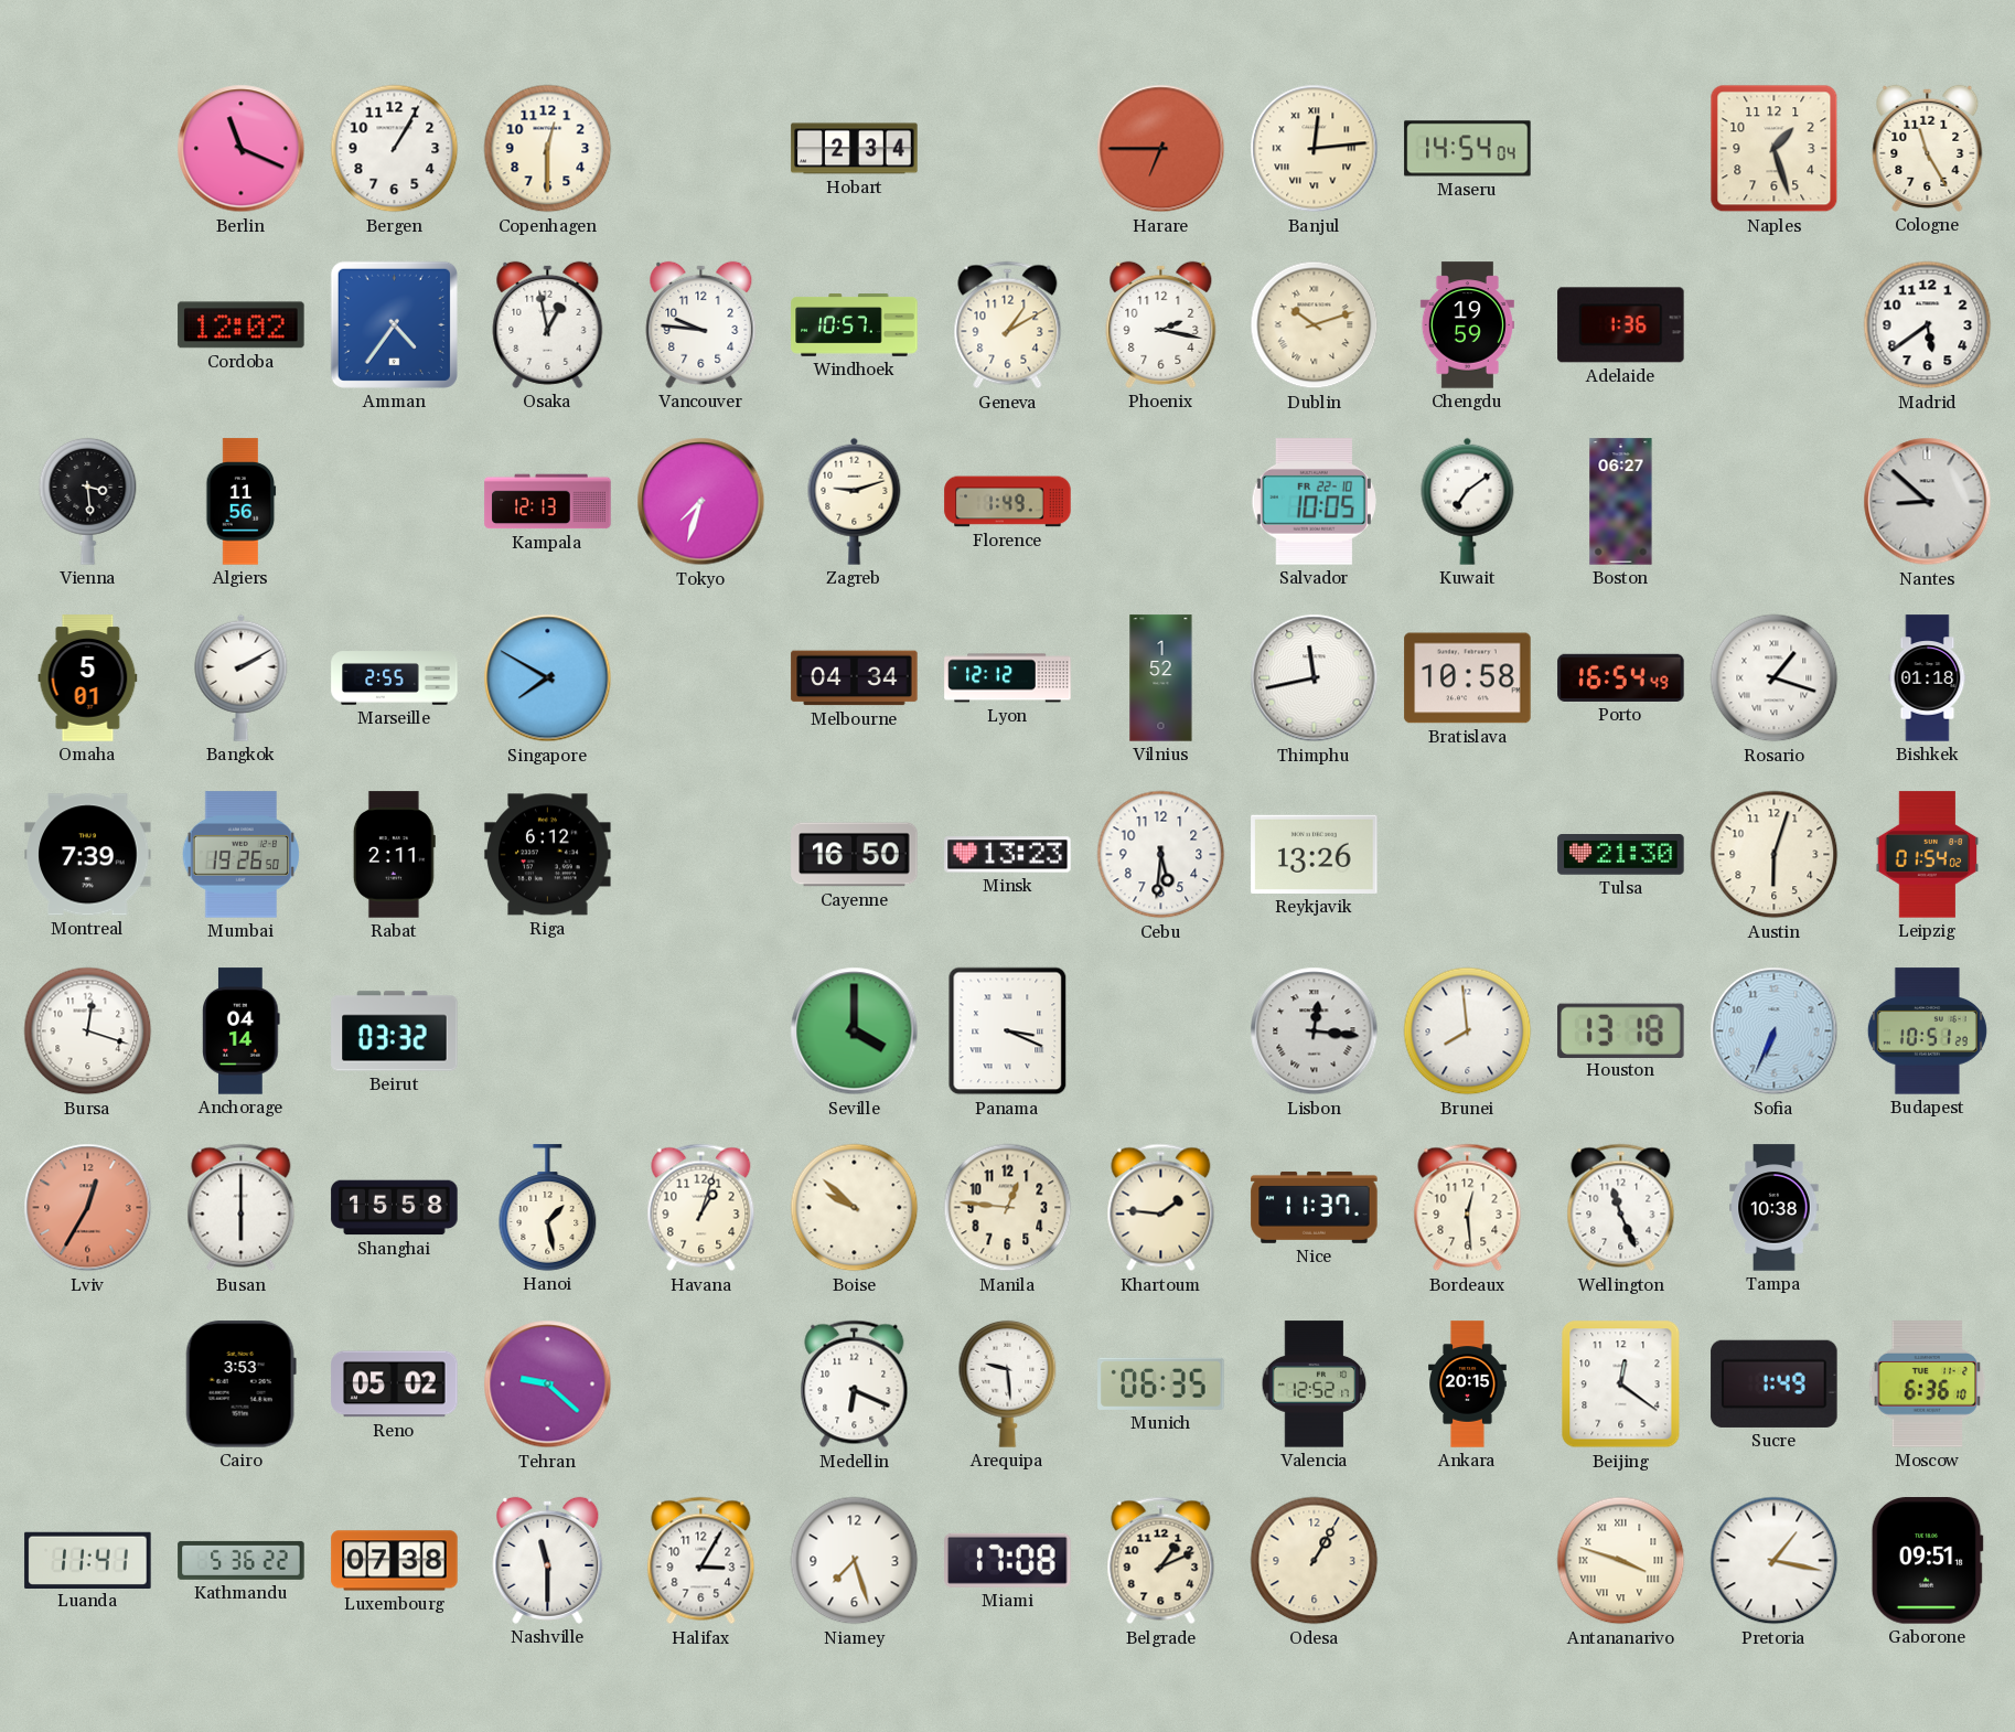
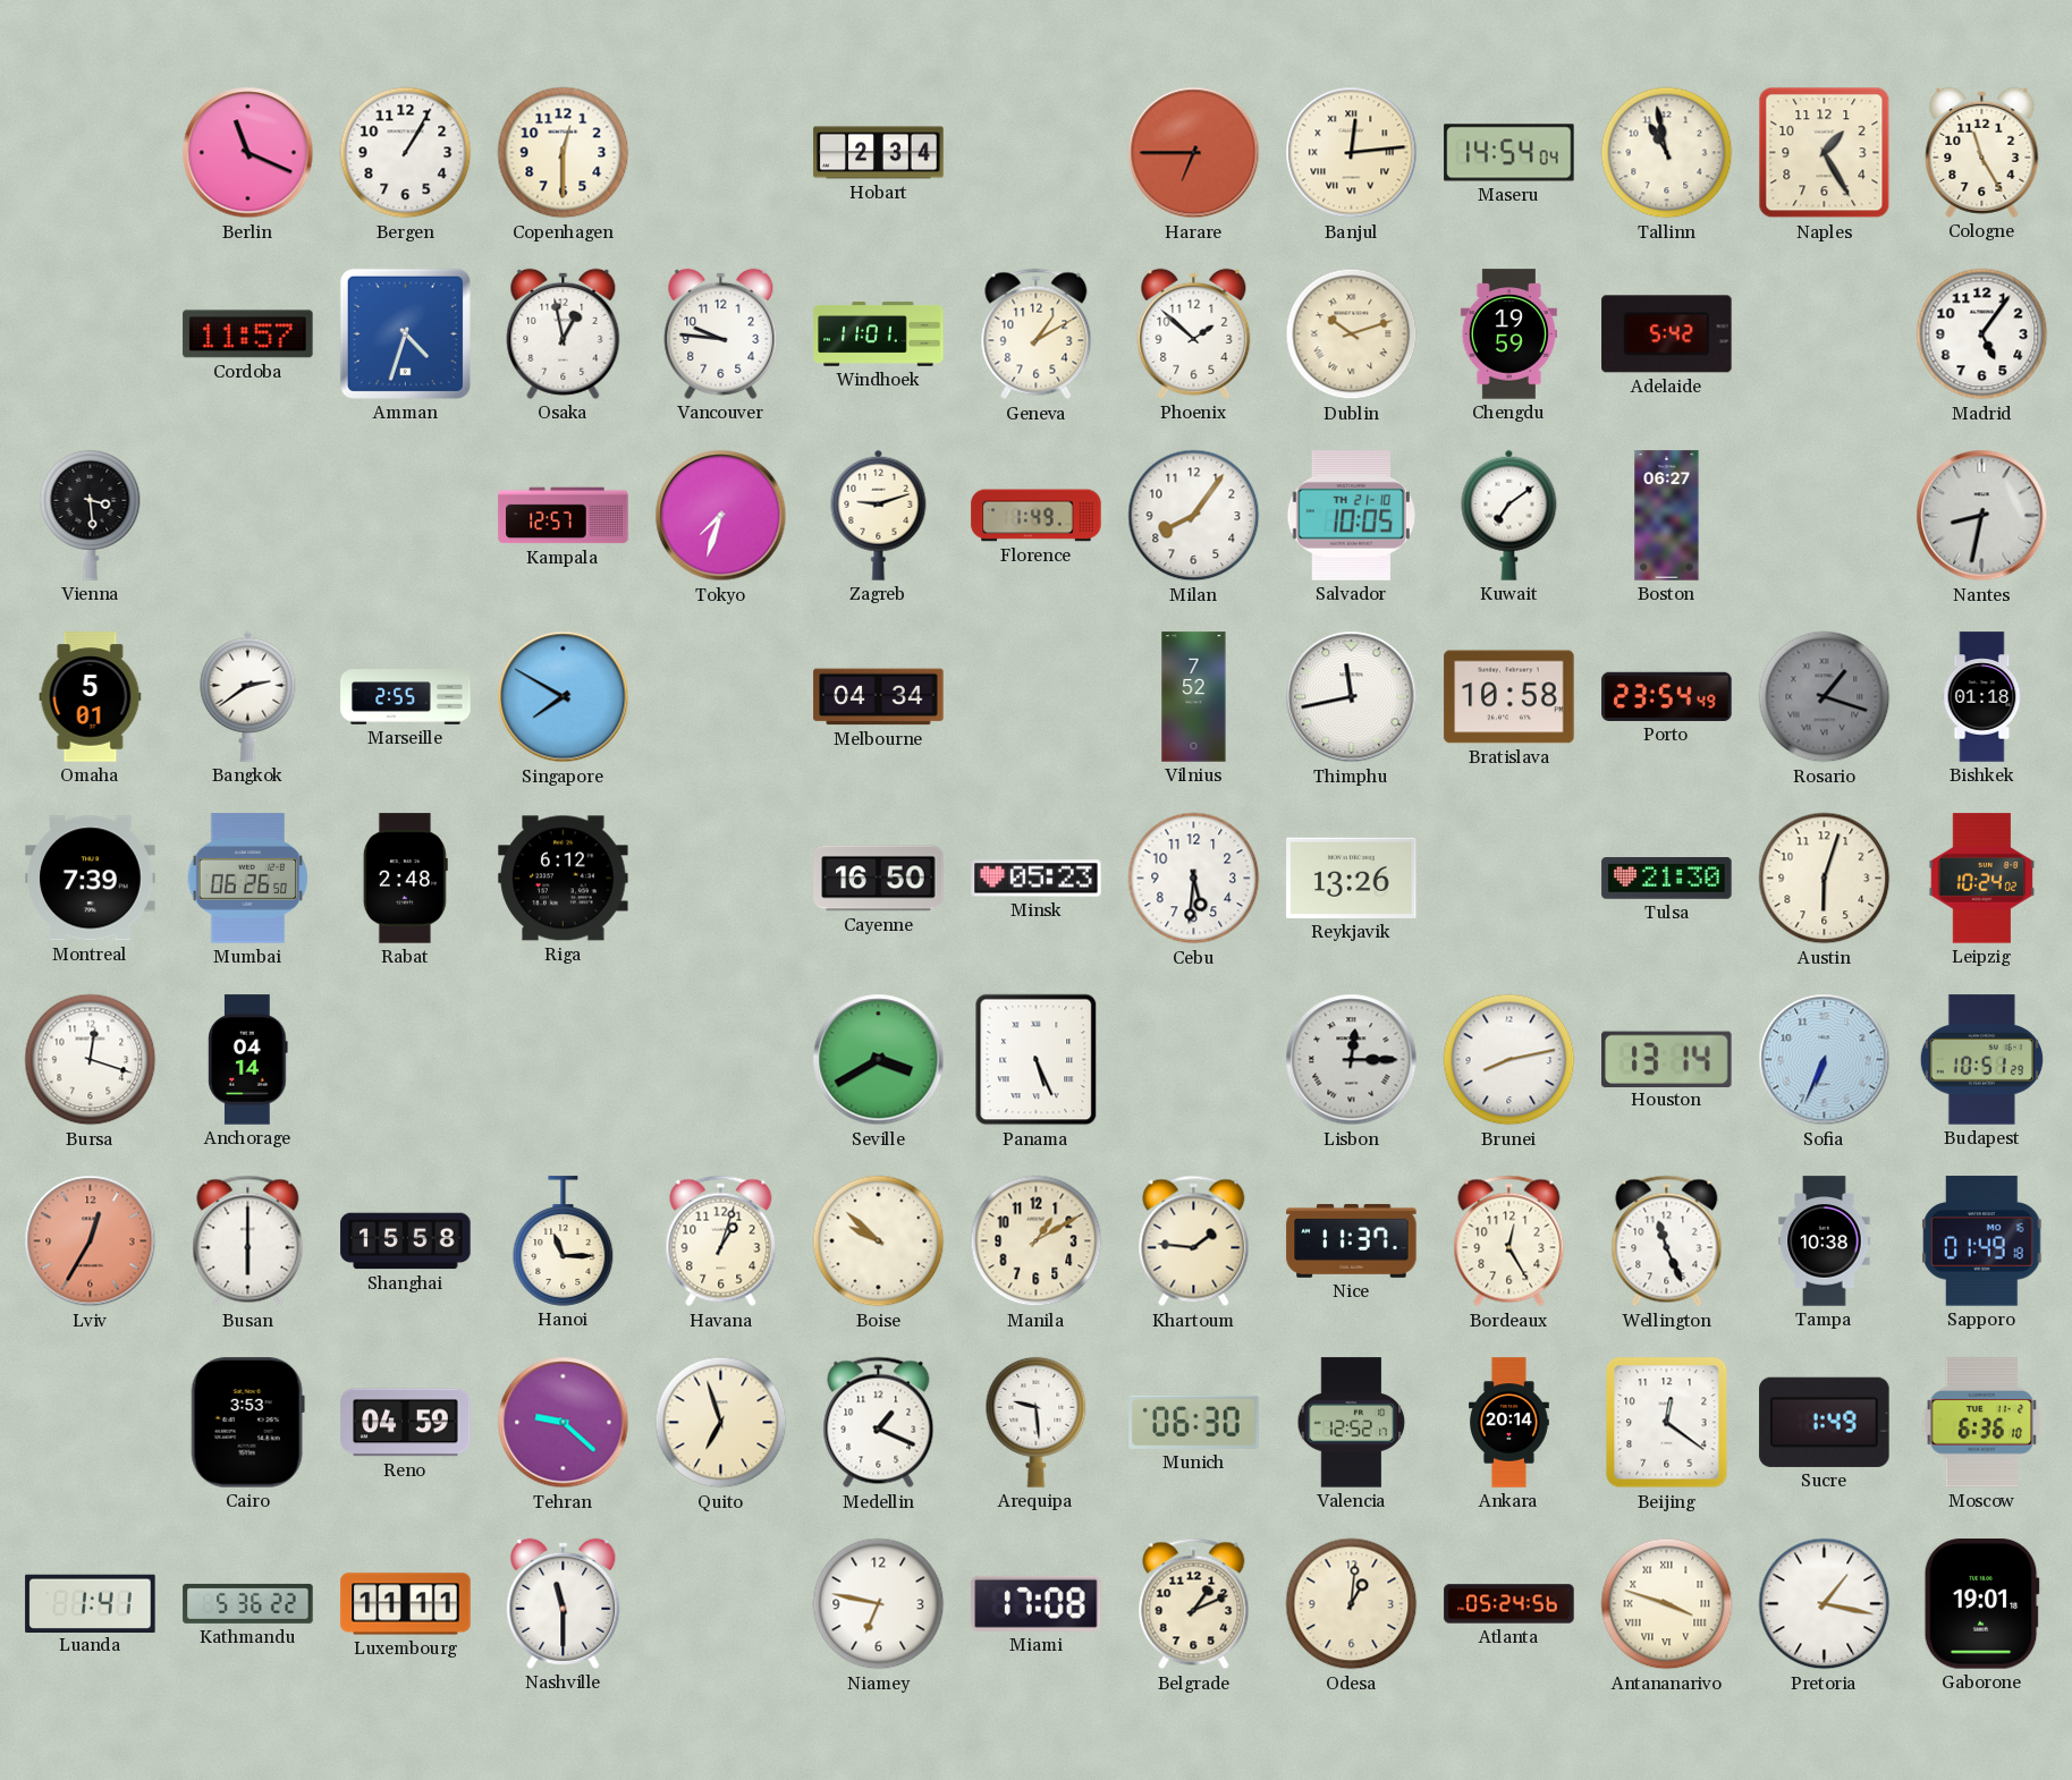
Tallinn: none -> 10:58
Naples: 1:27 -> 1:25
Cordoba: 12:02 -> 11:57
Amman: 4:36 -> 4:33
Windhoek: 10:57 -> 11:01
Phoenix: 2:17 -> 1:52
Adelaide: 1:36 -> 5:42
Madrid: 5:39 -> 5:06
Algiers: 11:56 -> none
Kampala: 12:13 -> 12:57
Milan: none -> 8:06
Salvador date: FR 22-10 -> TH 21-10
Nantes: 8:52 -> 8:32
Bangkok: 2:10 -> 2:39
Lyon: 12:12 -> none
Vilnius: 1:52 -> 7:52
Porto: 16:54 -> 23:54
Rosario dial: white -> grey
Mumbai: 19:26 -> 06:26
Rabat: 2:11 -> 2:48
Minsk: 13:23 -> 05:23
Leipzig: 01:54 -> 10:24
Beirut: 03:32 -> none
Seville: 4:00 -> 3:40
Panama: 3:19 -> 5:26
Lisbon: 12:16 -> 12:15
Brunei: 7:59 -> 8:13
Houston: 13:18 -> 13:14
Hanoi: 1:28 -> 11:15
Manila: 12:46 -> 1:10
Bordeaux: 12:29 -> 12:25
Sapporo: none -> 01:49
Reno: 05:02 -> 04:59
Quito: none -> 6:57
Medellin: 6:19 -> 1:19
Munich: 06:35 -> 06:30
Ankara: 20:15 -> 20:14
Luanda: 11:41 -> 1:41
Luxembourg: 07:38 -> 11:11
Halifax: 3:05 -> none
Niamey: 7:27 -> 6:47
Odesa: 1:05 -> 1:01
Atlanta: none -> 05:24
Gaborone: 09:51 -> 19:01
